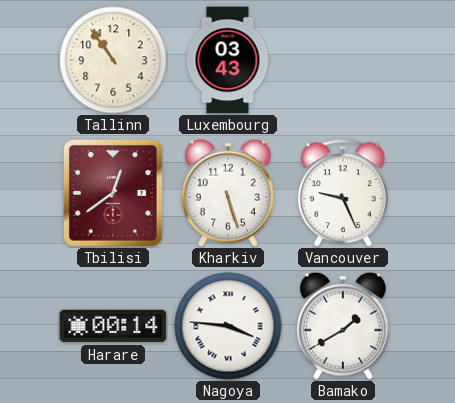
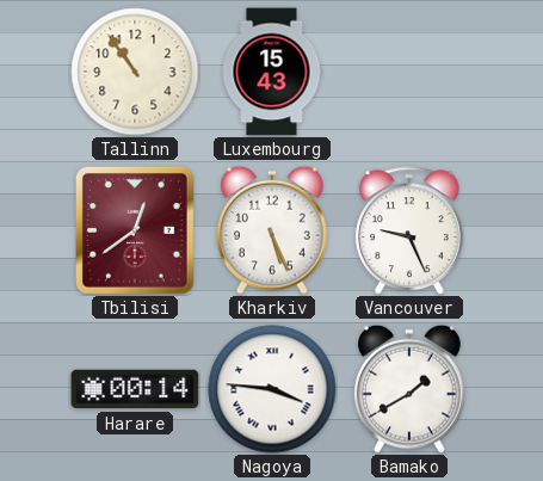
Luxembourg: 03:43 -> 15:43
Kharkiv: 5:27 -> 5:26
